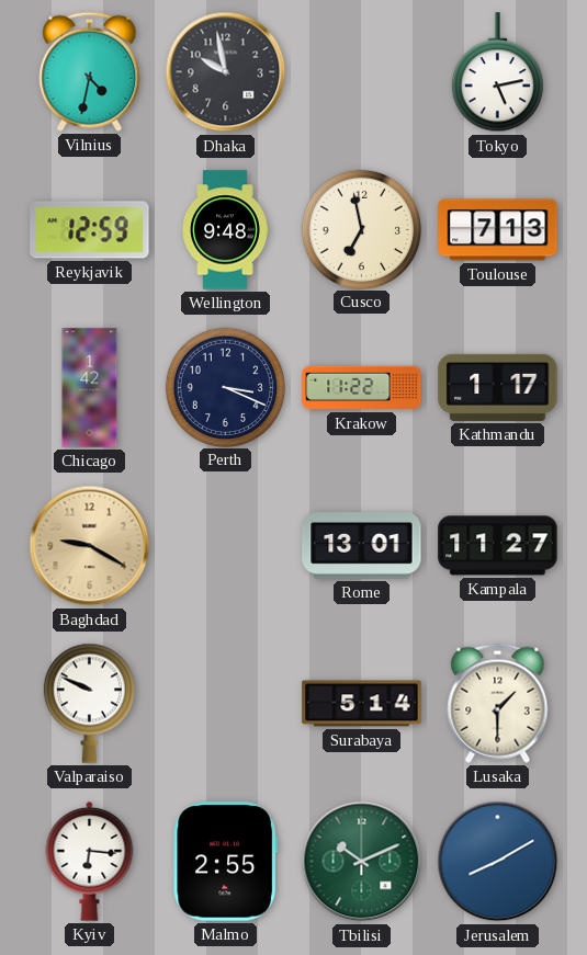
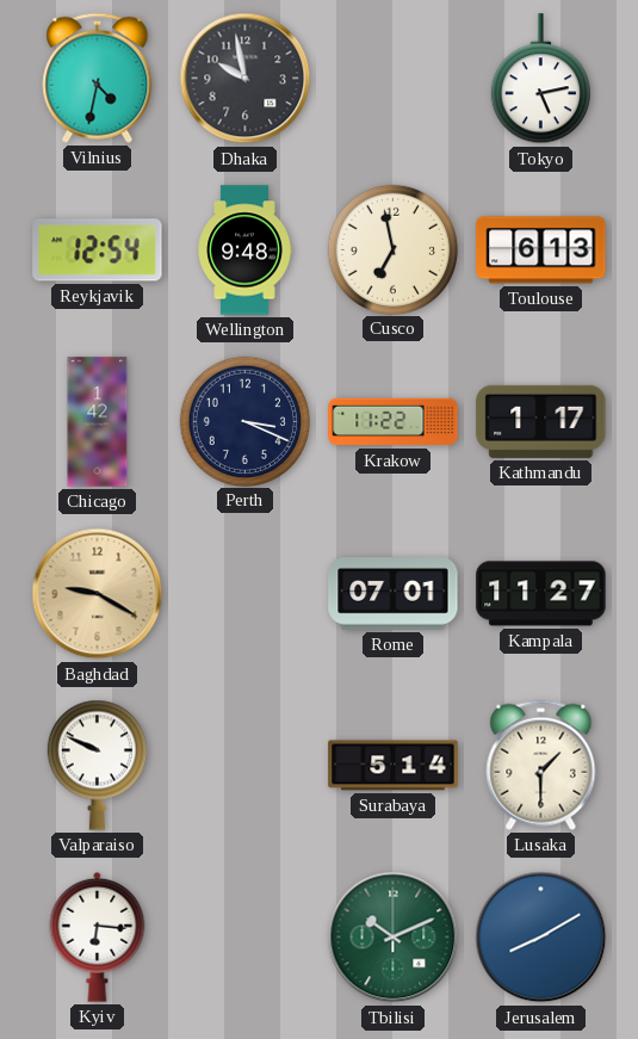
Reykjavik: 12:59 -> 12:54
Toulouse: 7:13 -> 6:13
Rome: 13:01 -> 07:01
Malmo: 2:55 -> none
